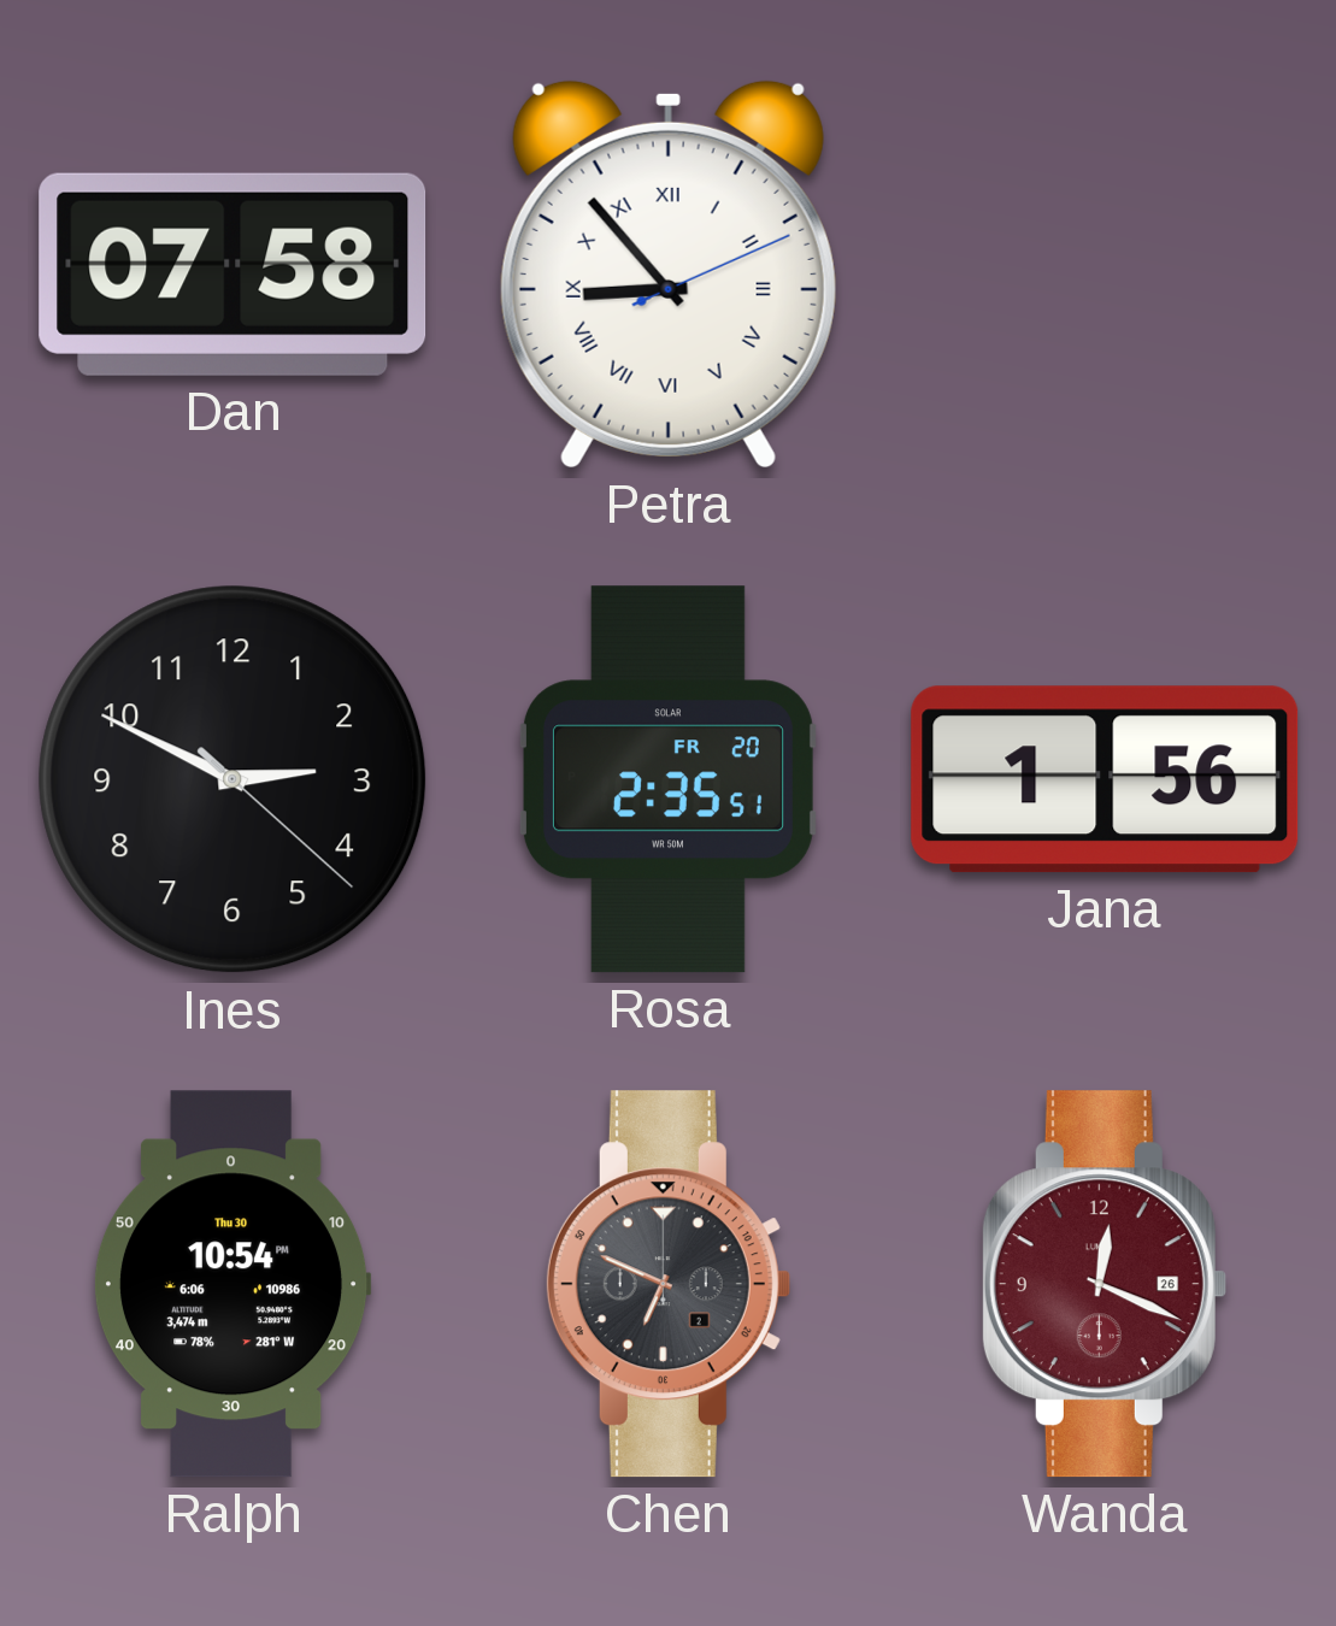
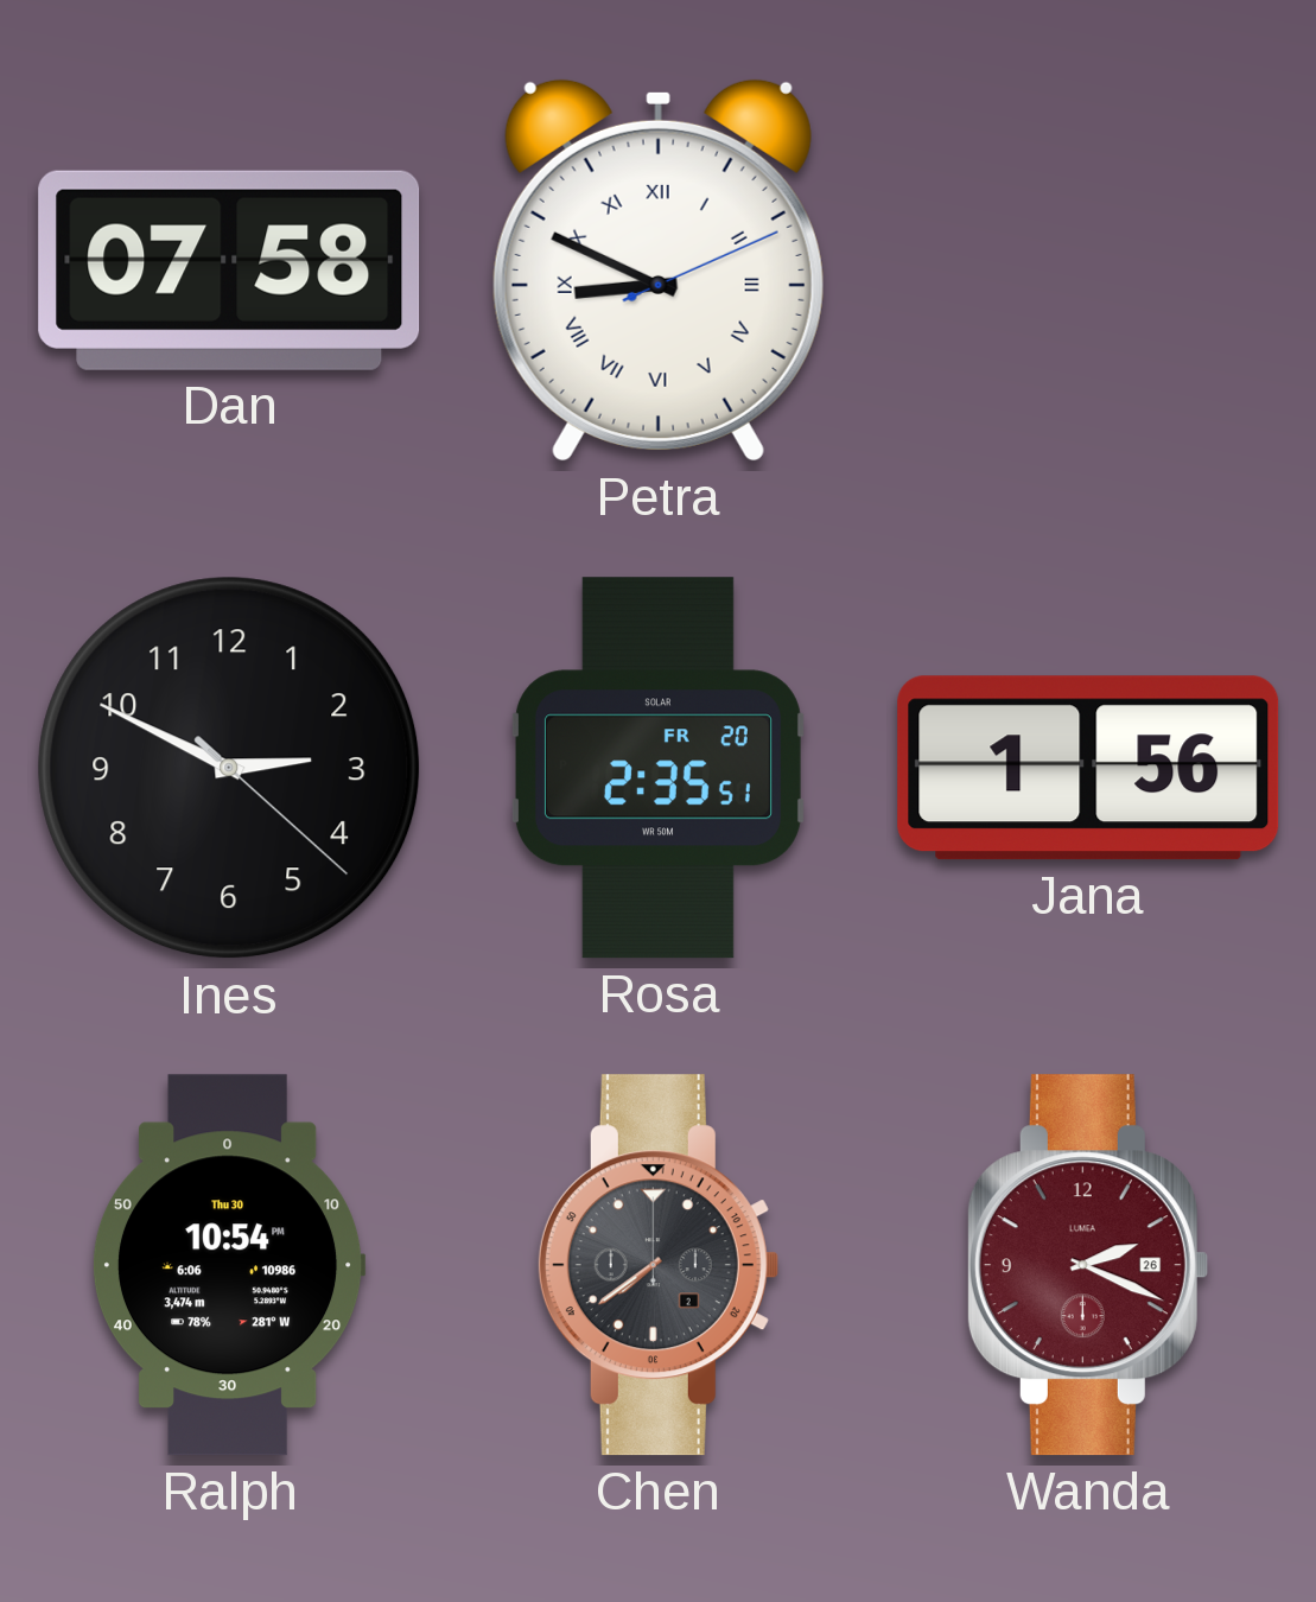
Petra: 8:53 -> 8:49
Chen: 6:49 -> 7:39
Wanda: 12:19 -> 2:19
